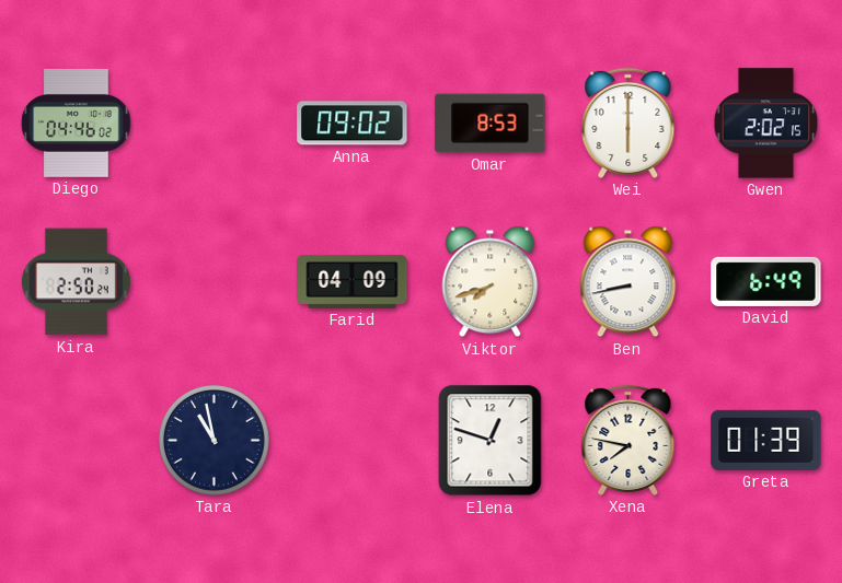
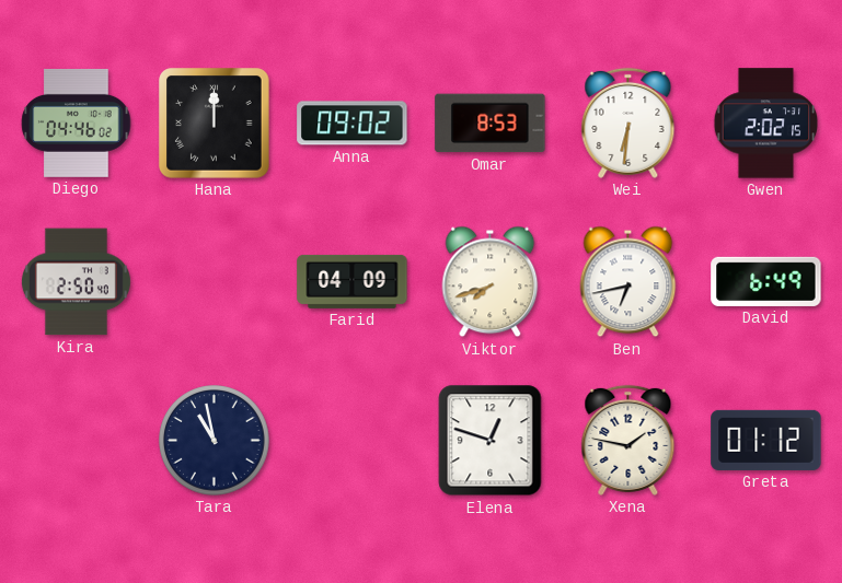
Hana: none -> 12:00
Wei: 6:00 -> 6:31
Kira: 2:50:24 -> 2:50:40
Ben: 8:43 -> 6:43
Xena: 7:47 -> 1:47
Greta: 01:39 -> 01:12
